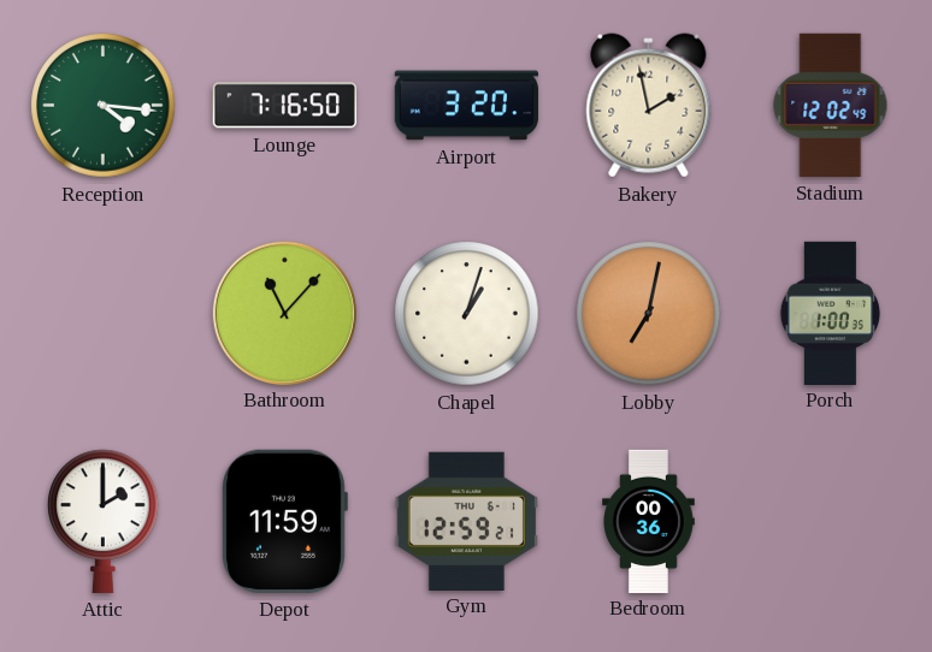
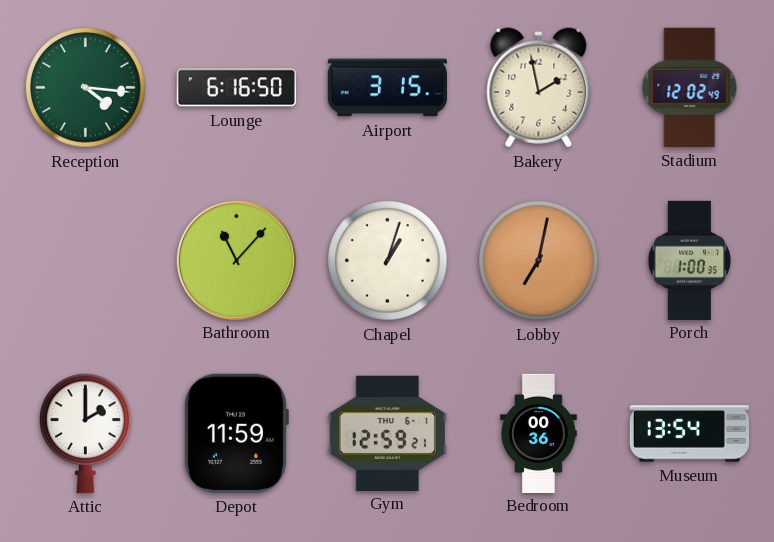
Lounge: 7:16 -> 6:16
Airport: 3:20 -> 3:15
Museum: none -> 13:54
